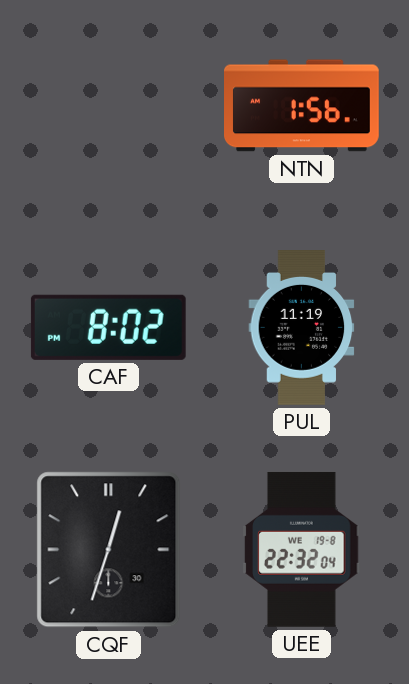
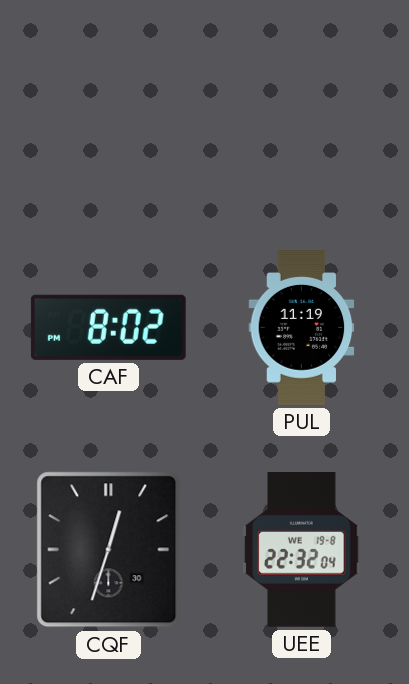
NTN: 1:56 -> none
